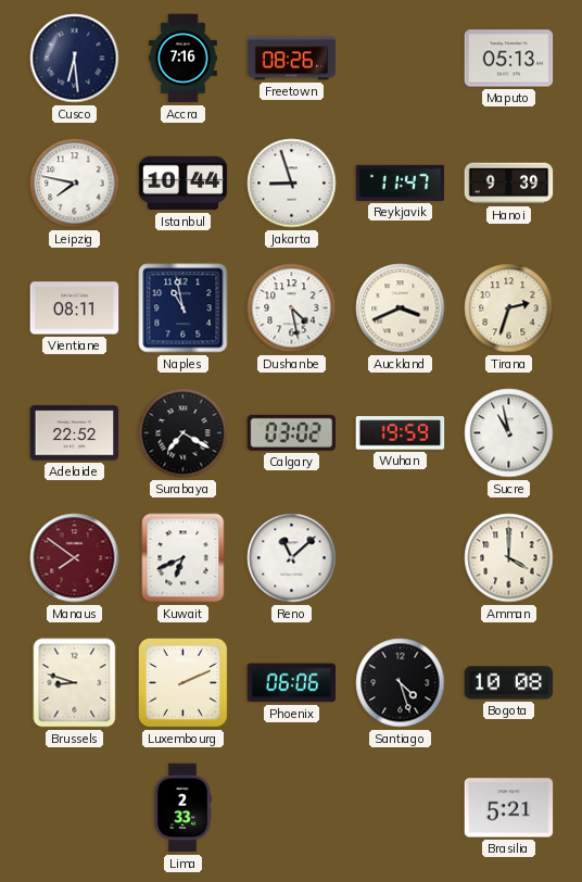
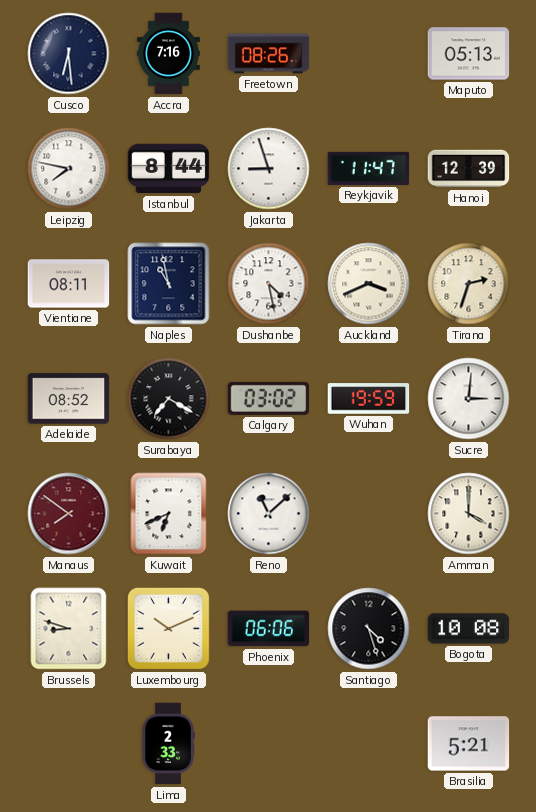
Istanbul: 10:44 -> 8:44
Hanoi: 9:39 -> 12:39
Adelaide: 22:52 -> 08:52
Sucre: 10:58 -> 3:01
Luxembourg: 2:11 -> 10:11
